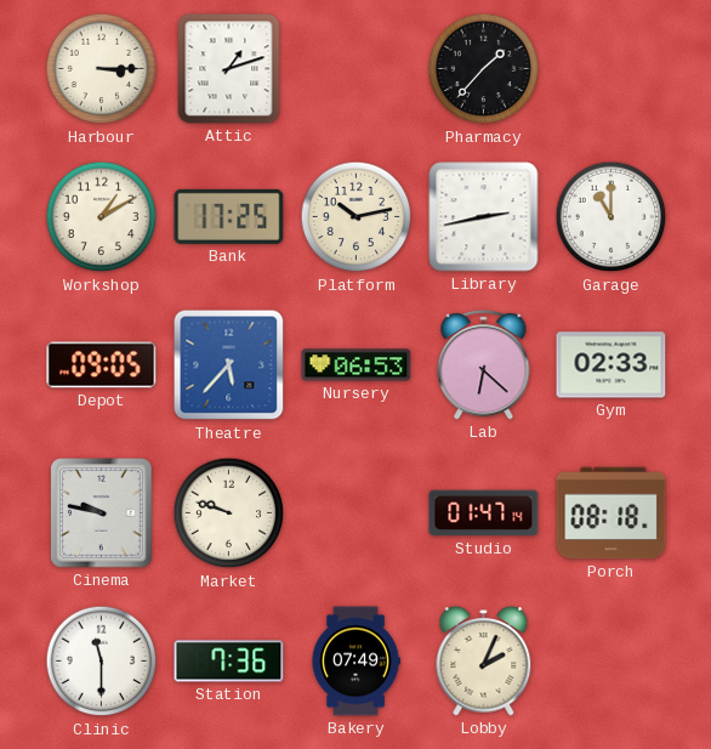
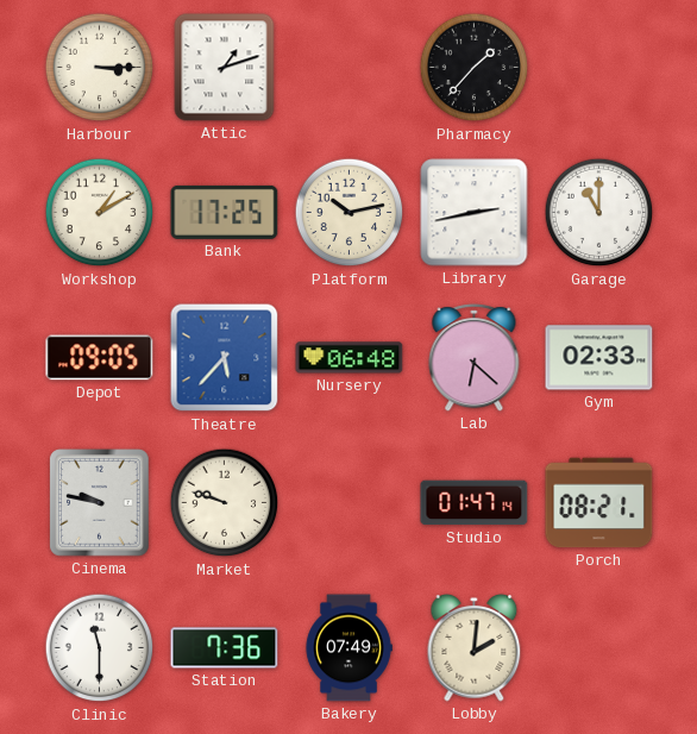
Nursery: 06:53 -> 06:48
Porch: 08:18 -> 08:21
Lobby: 2:04 -> 2:01
